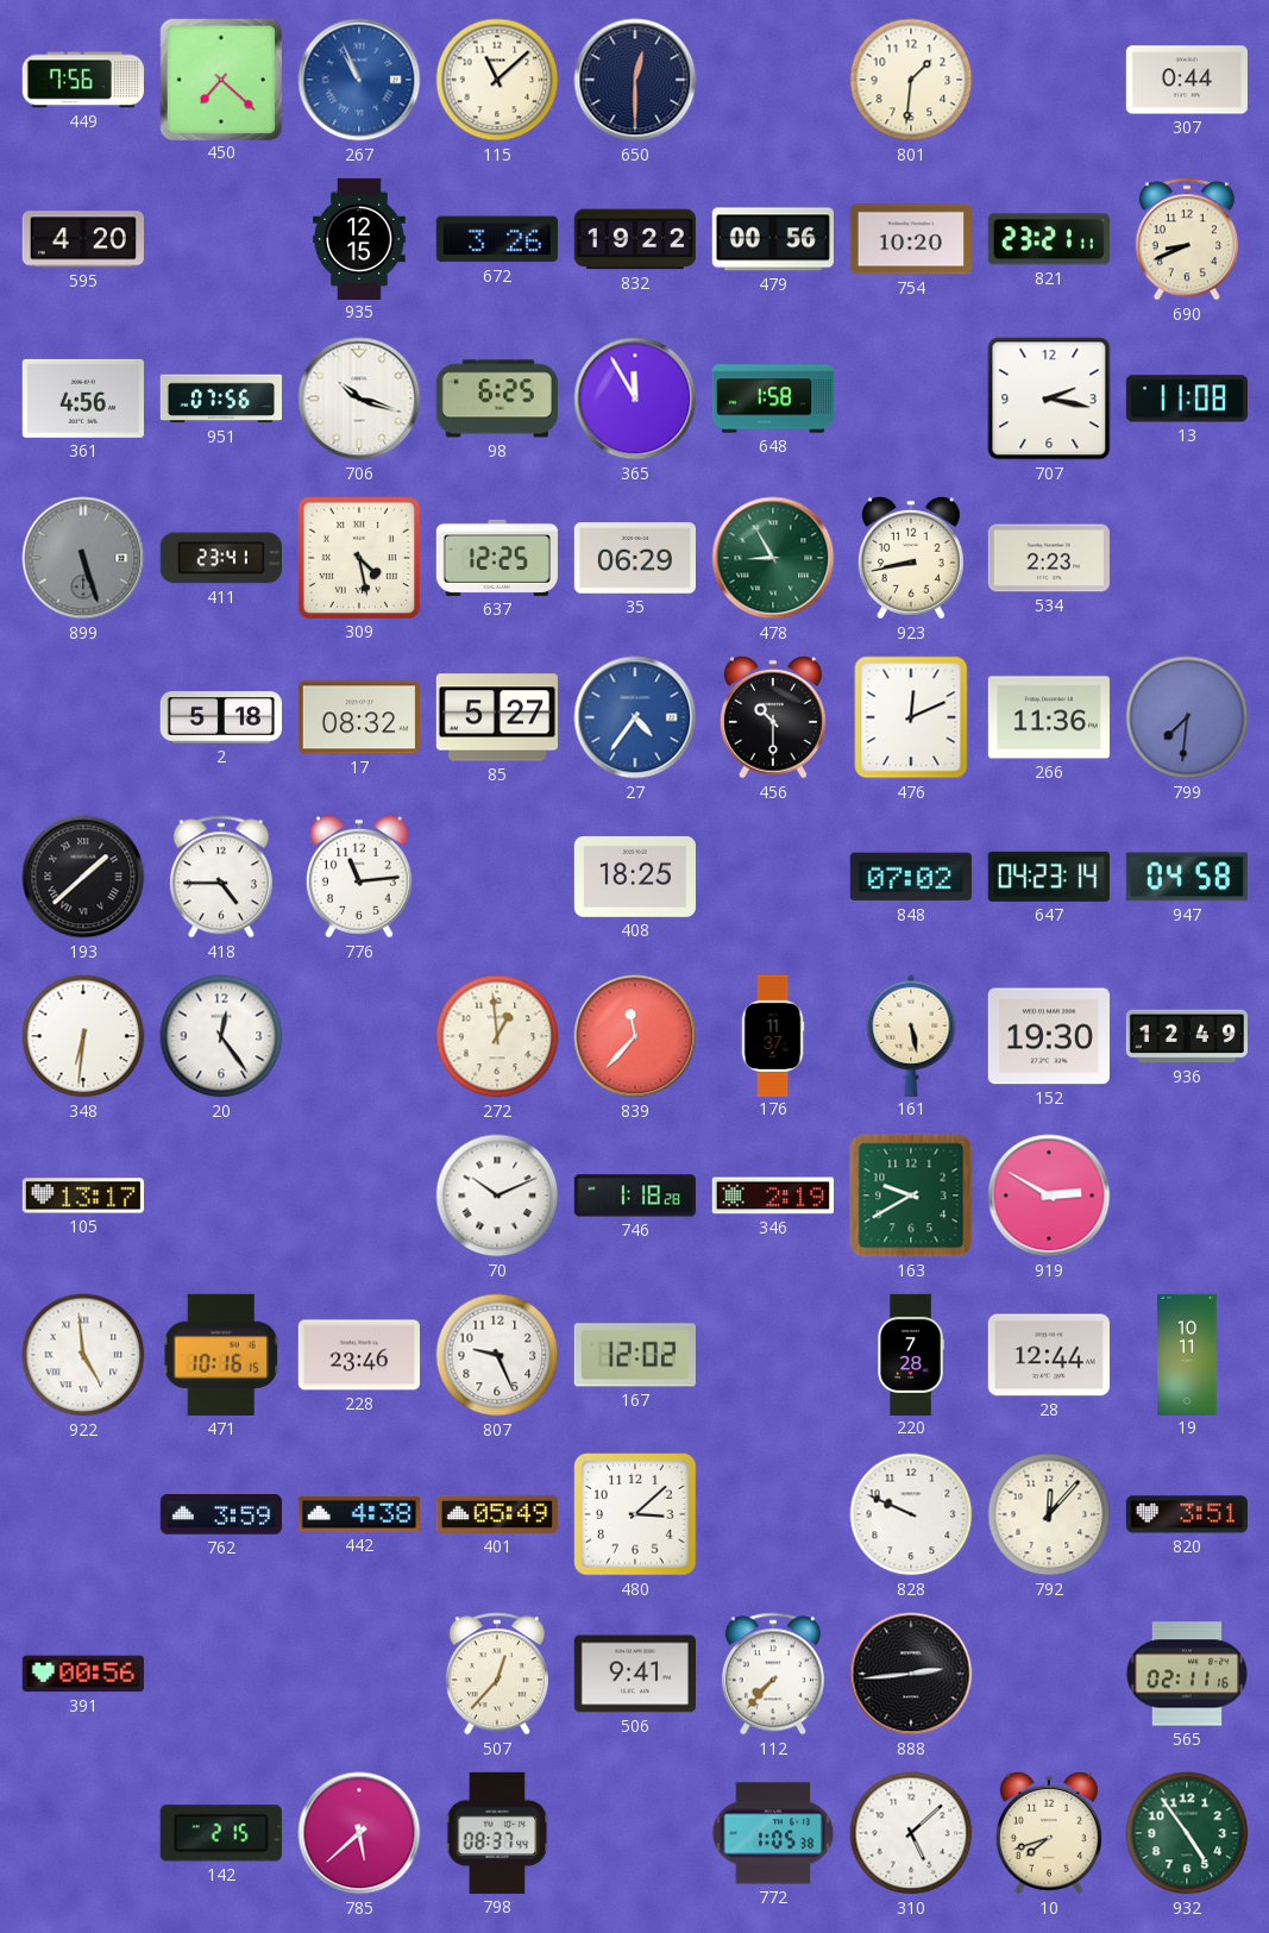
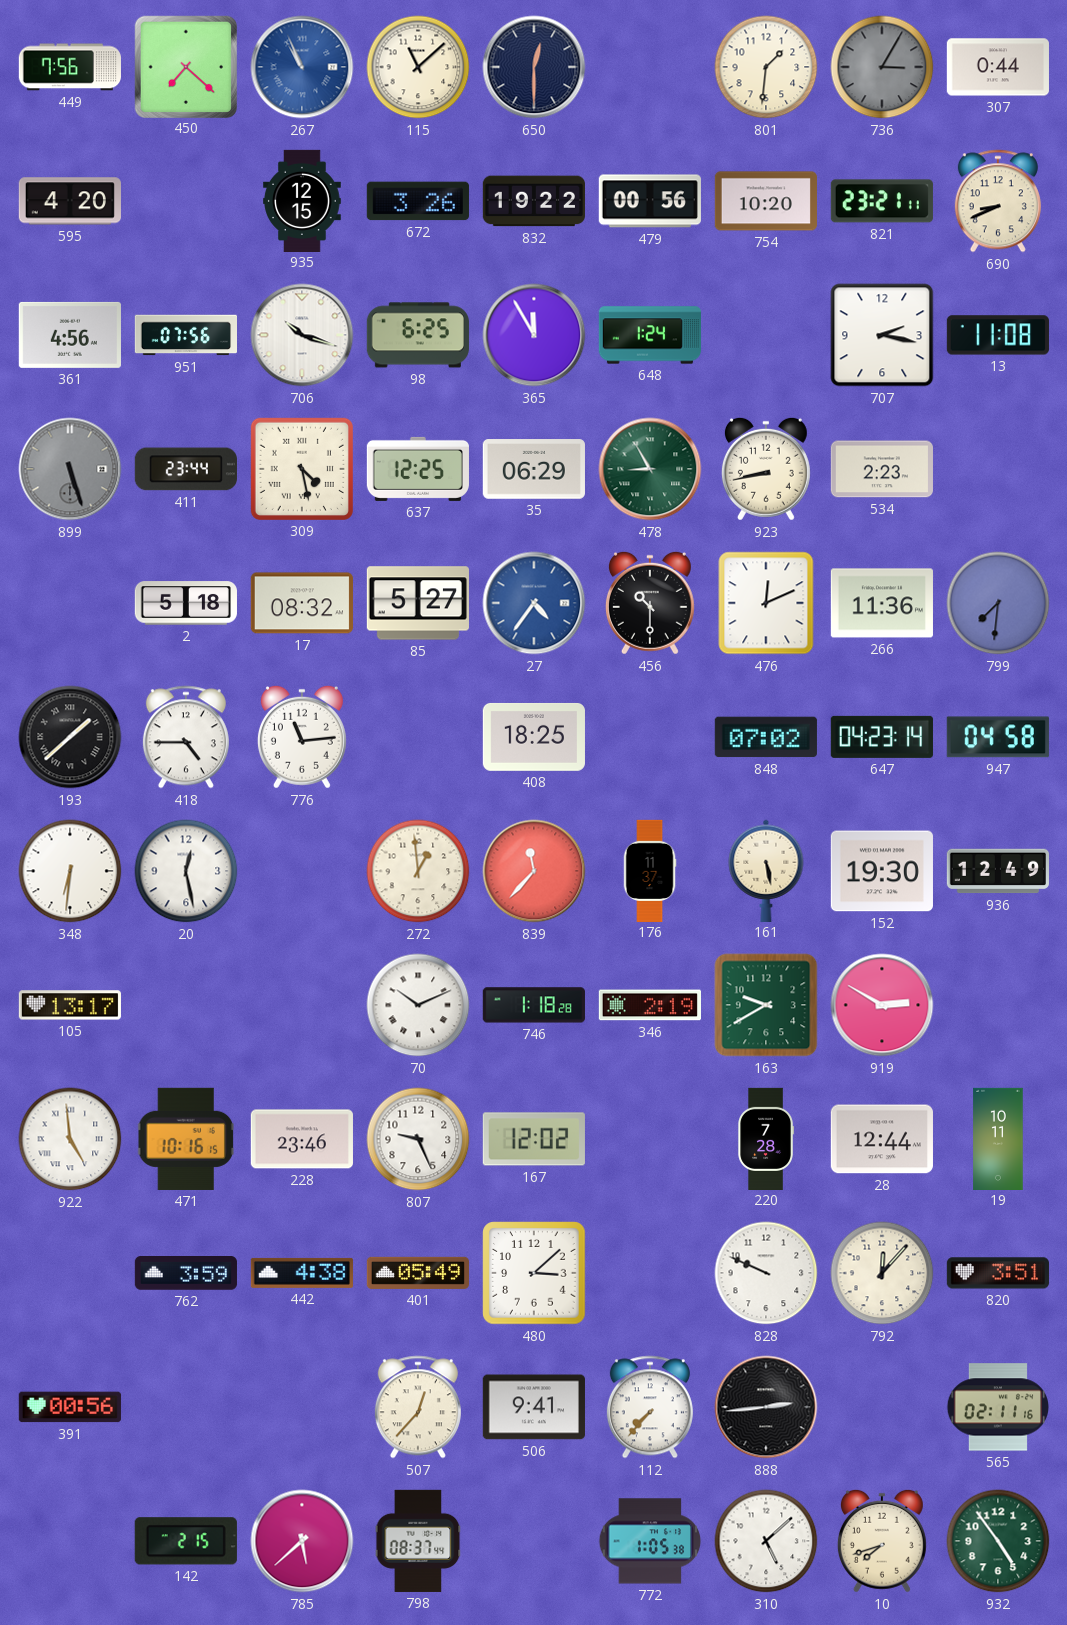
736: none -> 3:05
648: 1:58 -> 1:24
411: 23:41 -> 23:44
20: 12:24 -> 12:28
